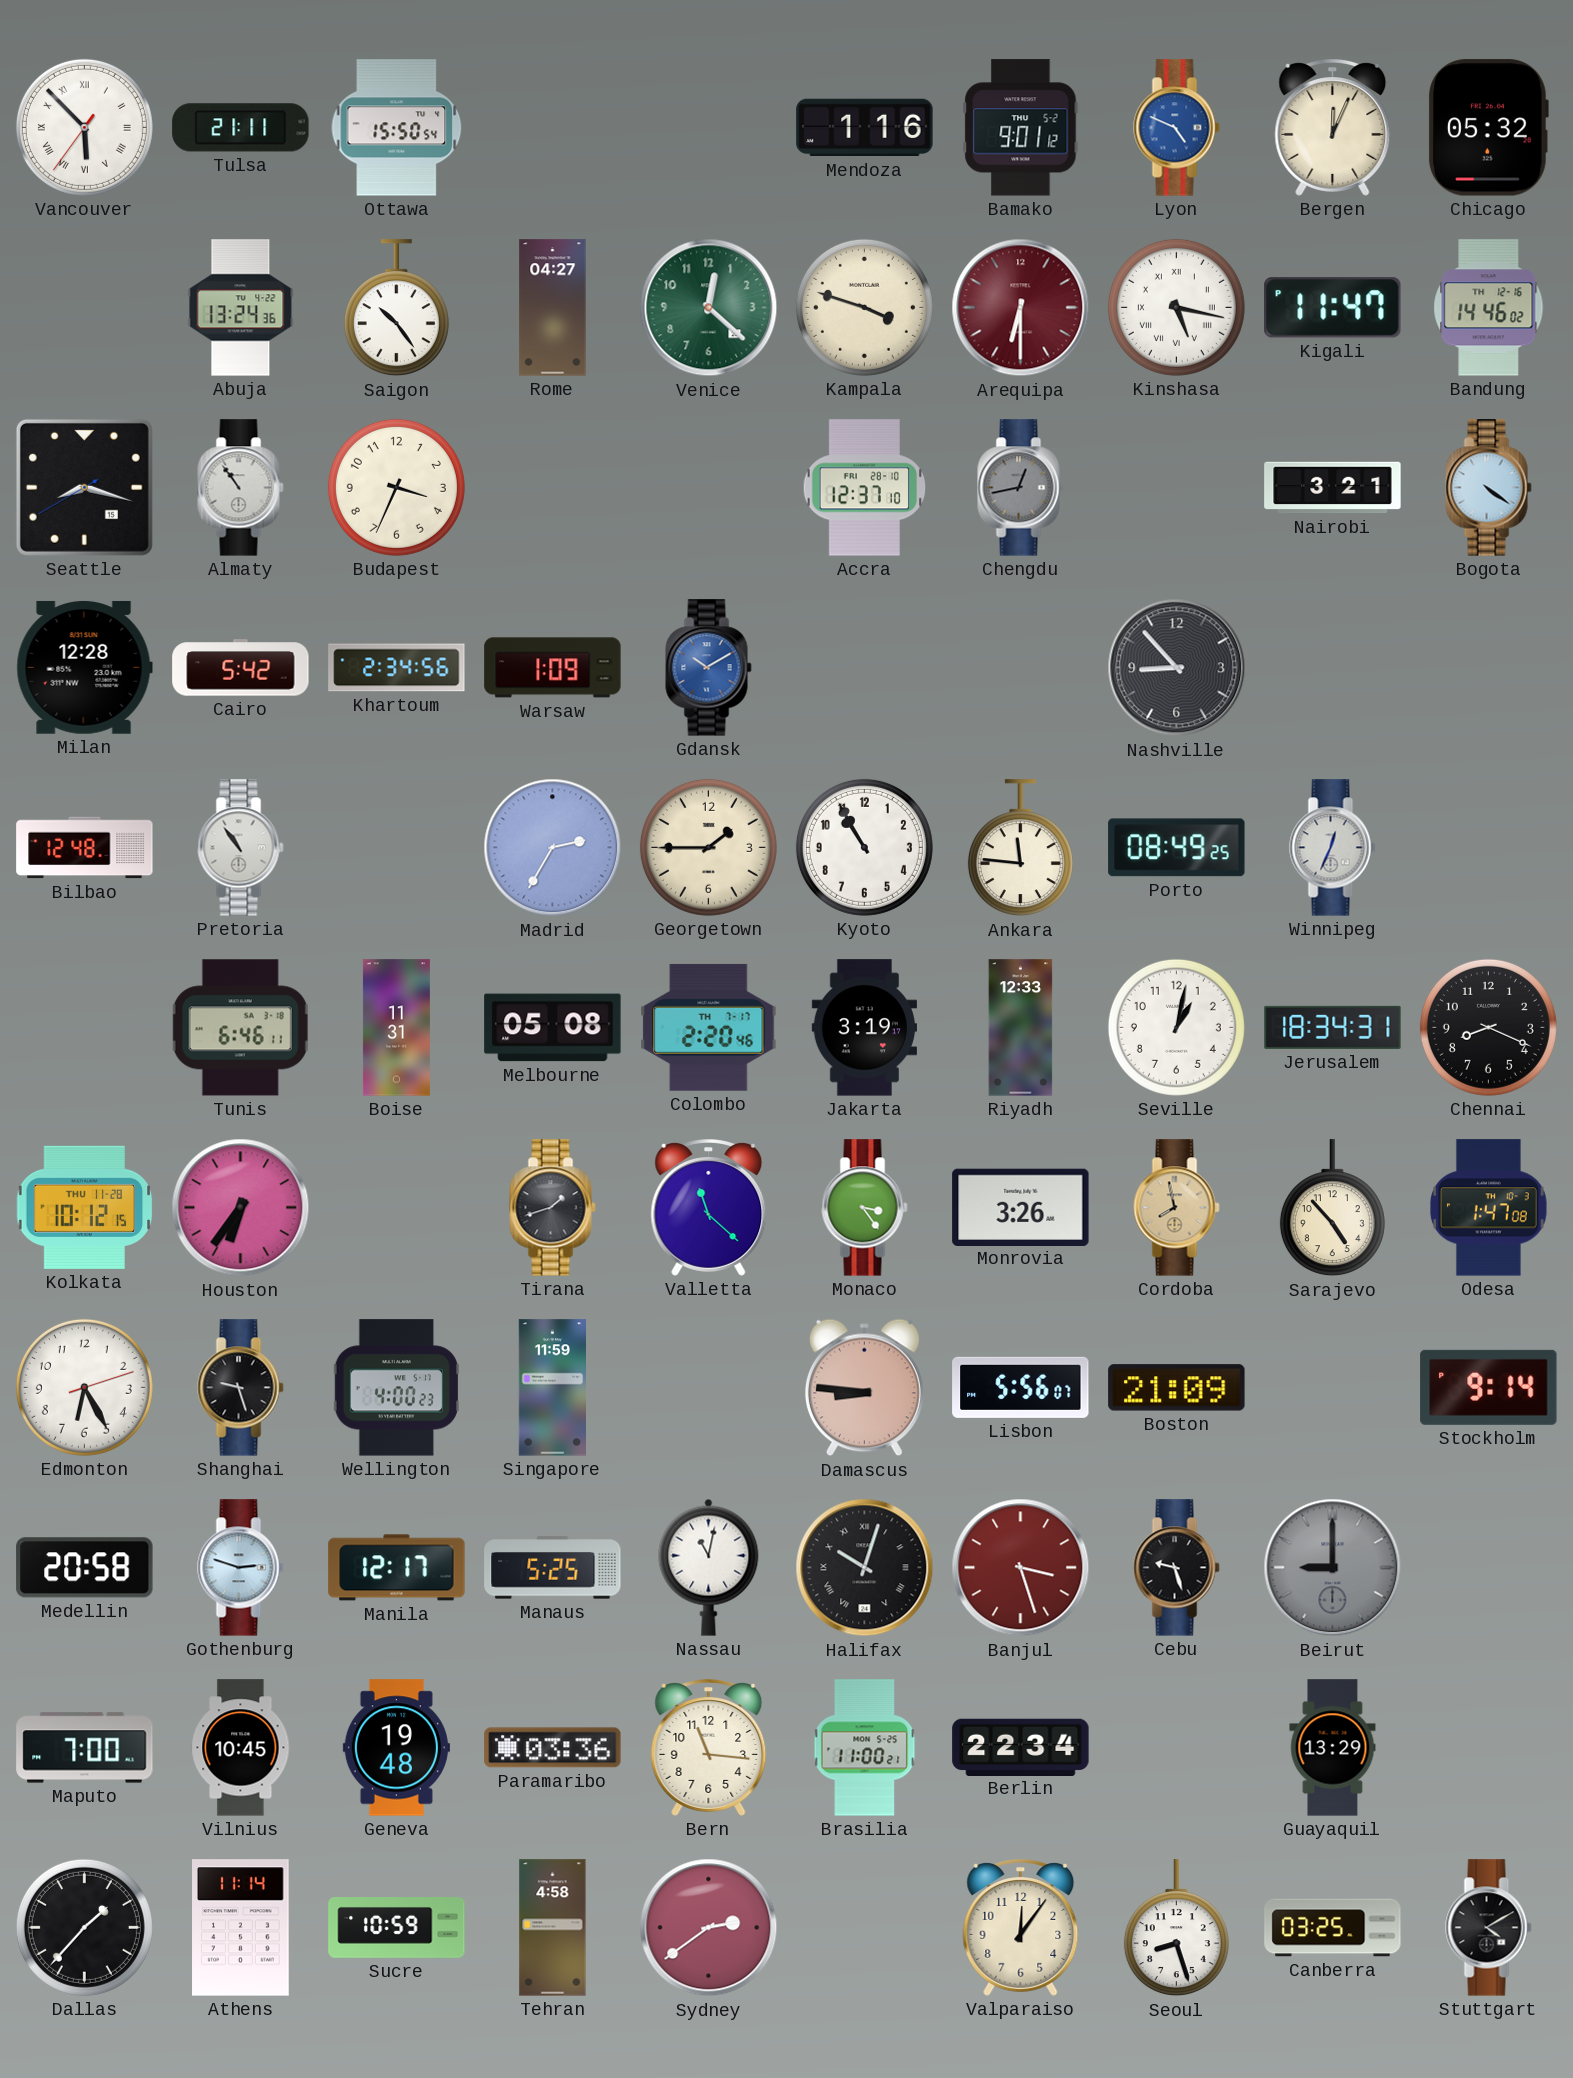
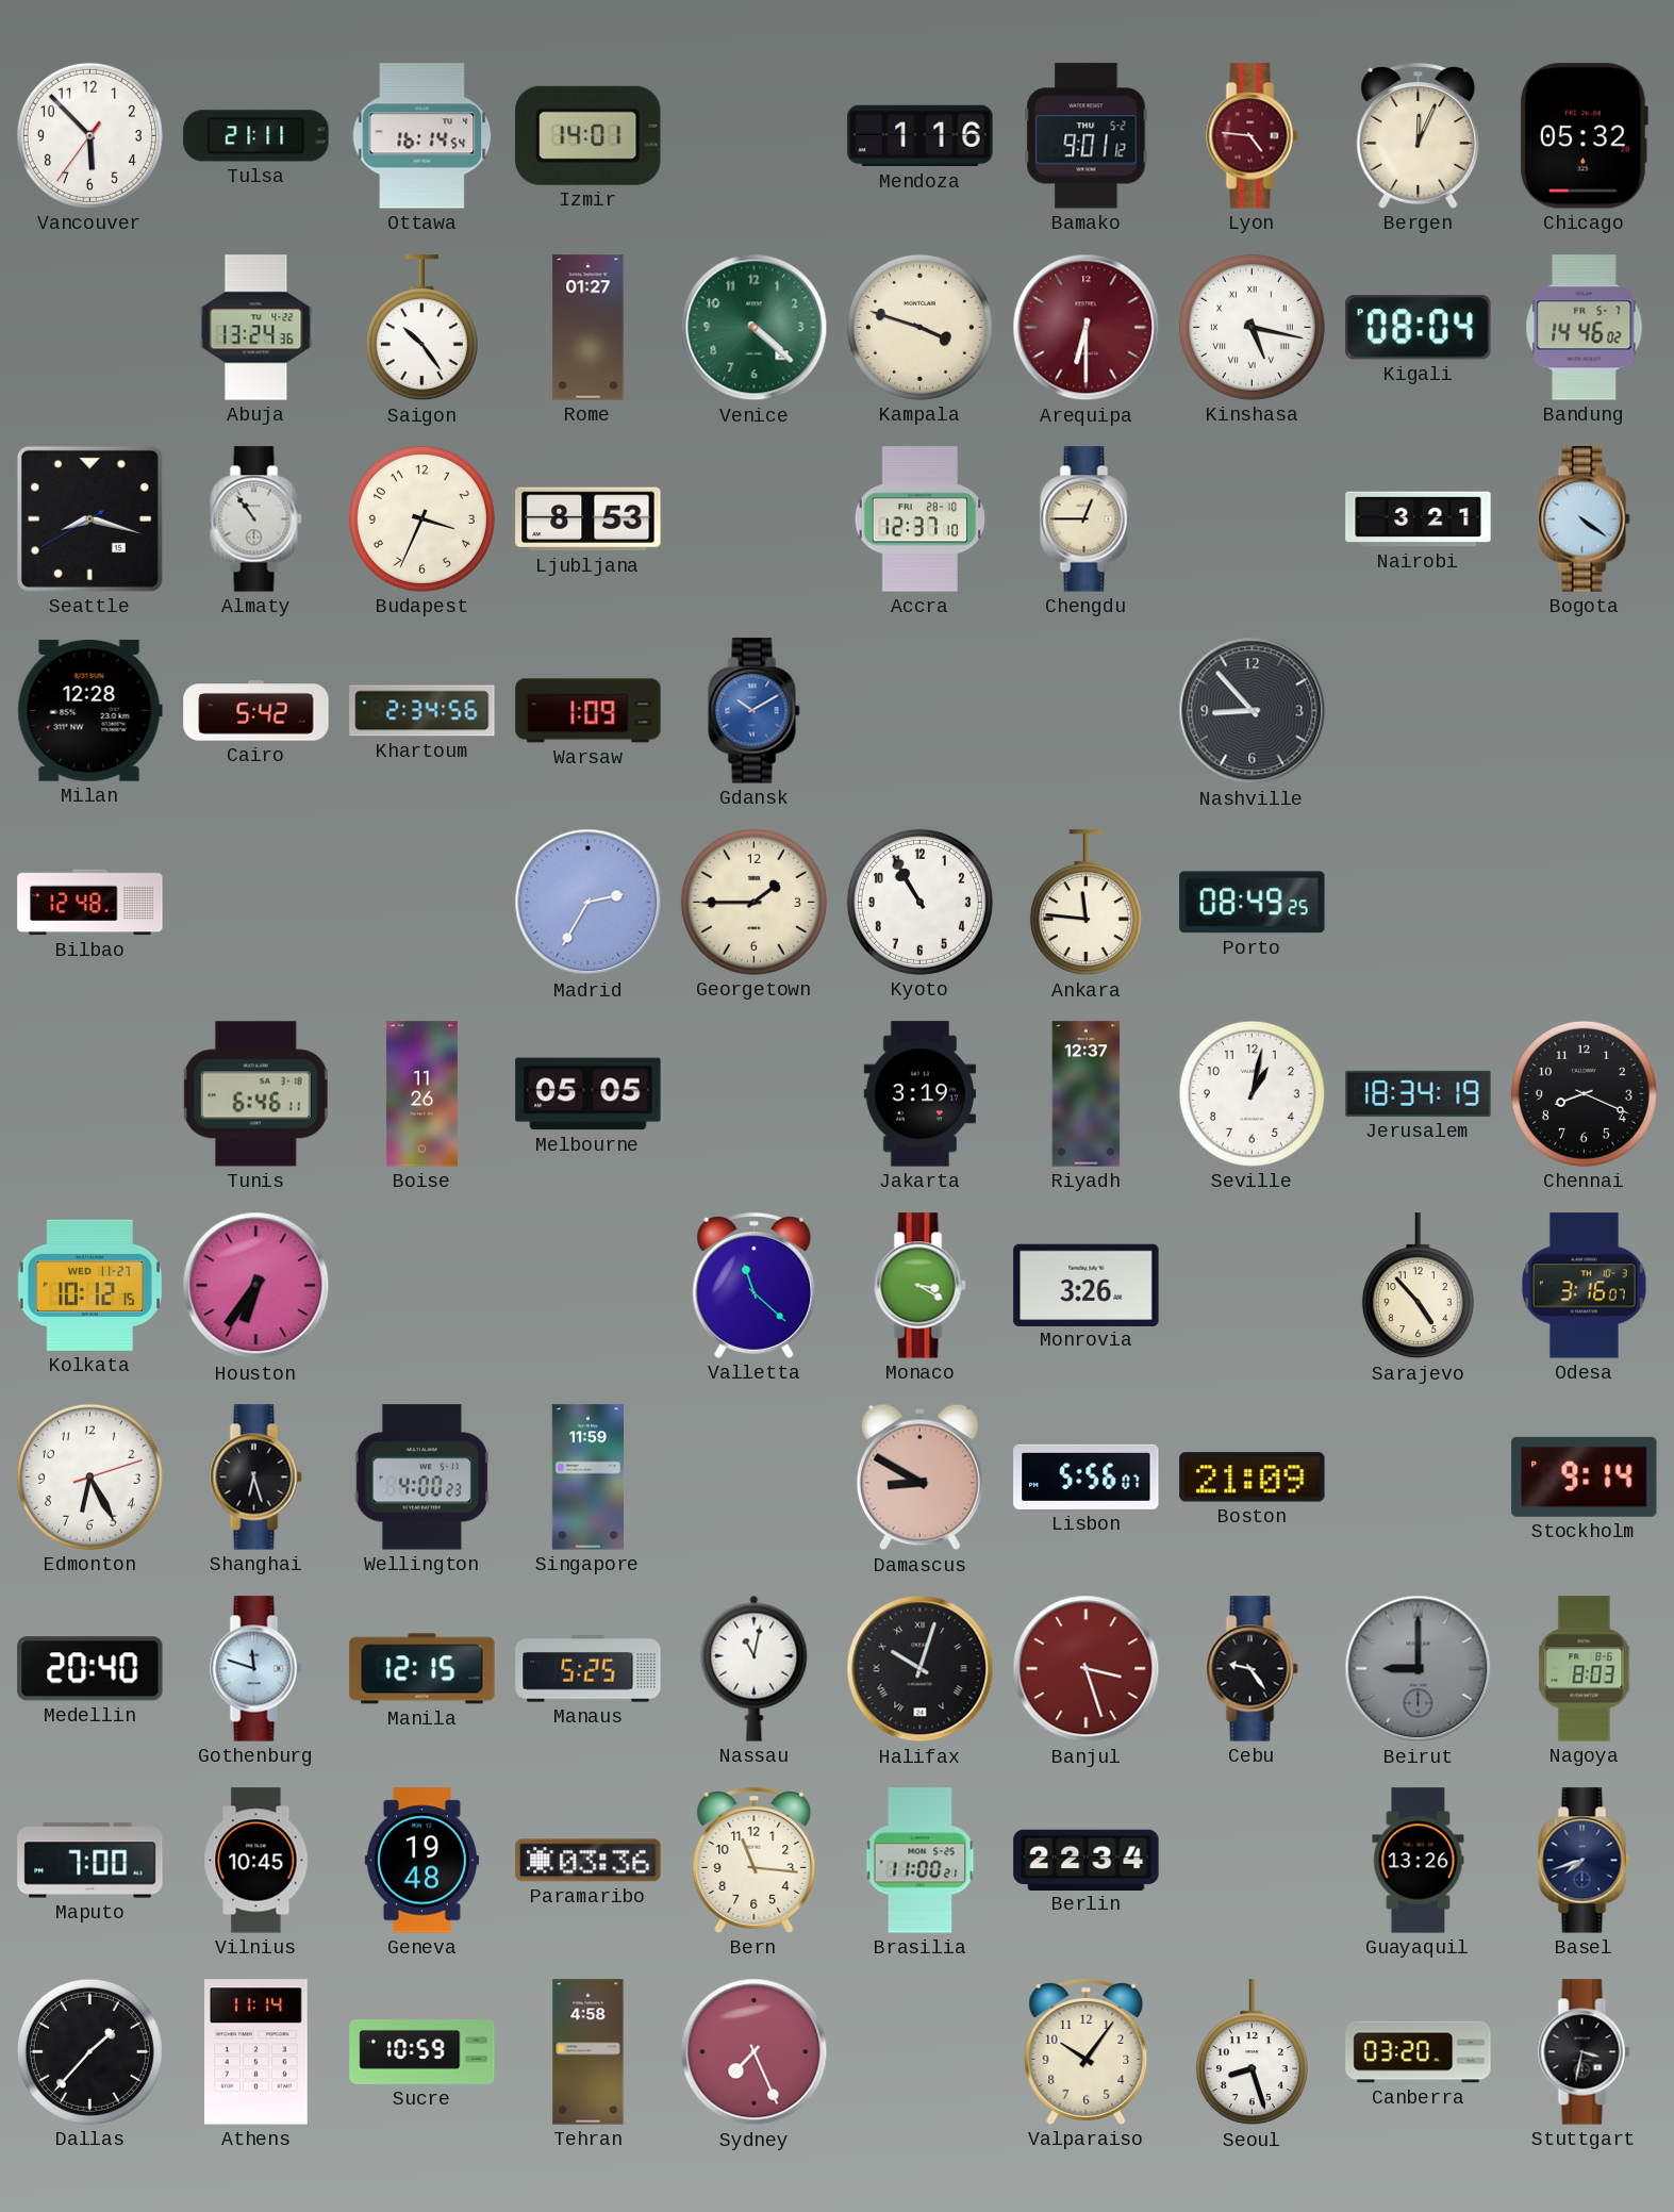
Vancouver numerals: Roman -> Arabic
Ottawa: 15:50 -> 16:14
Izmir: none -> 14:01
Lyon: 4:49 -> 4:46
Lyon dial: blue -> burgundy
Rome: 04:27 -> 01:27
Venice: 12:22 -> 4:22
Kigali: 11:47 -> 08:04
Bandung date: TH 12-16 -> FR 5-7
Ljubljana: none -> 8:53
Chengdu: 12:43 -> 12:45
Chengdu dial: grey -> cream
Pretoria: 10:54 -> none
Winnipeg: 12:34 -> none
Boise: 11:31 -> 11:26
Melbourne: 05:08 -> 05:05
Colombo: 2:20 -> none
Riyadh: 12:33 -> 12:37
Jerusalem: 18:34:31 -> 18:34:19
Kolkata date: THU 11-28 -> WED 11-27
Tirana: 1:42 -> none
Monaco: 3:24 -> 3:20
Cordoba: 7:58 -> none
Odesa: 1:47 -> 3:16
Shanghai: 9:27 -> 6:27
Damascus: 8:46 -> 8:50
Medellin: 20:58 -> 20:40
Gothenburg: 2:48 -> 11:48
Manila: 12:17 -> 12:15
Cebu: 9:27 -> 9:24
Nagoya: none -> 8:03
Guayaquil: 13:29 -> 13:26
Basel: none -> 7:42
Sydney: 2:39 -> 7:26
Valparaiso: 12:06 -> 10:06
Canberra: 03:25 -> 03:20
Stuttgart: 4:10 -> 3:32
